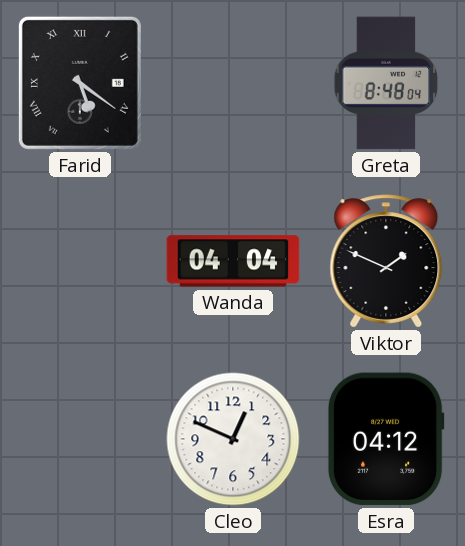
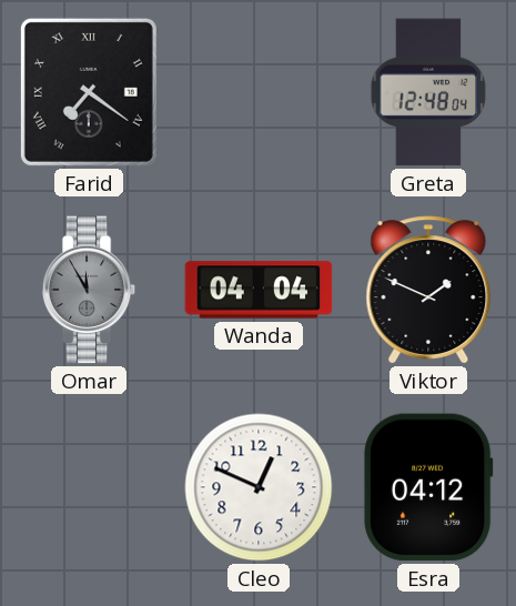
Farid: 5:21 -> 7:21
Greta: 8:48 -> 12:48
Omar: none -> 11:55
